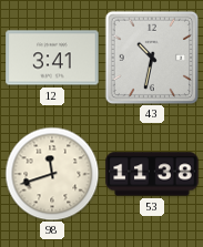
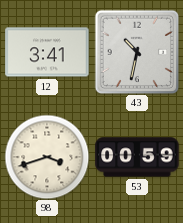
98: 11:42 -> 3:42
53: 11:38 -> 00:59
